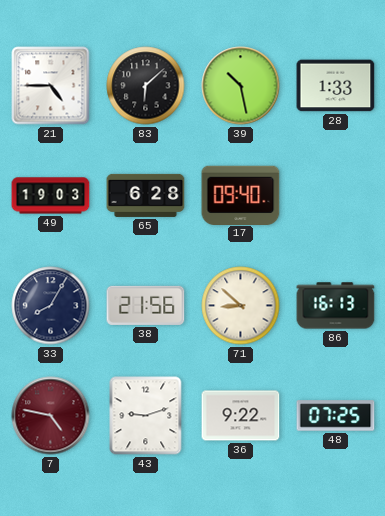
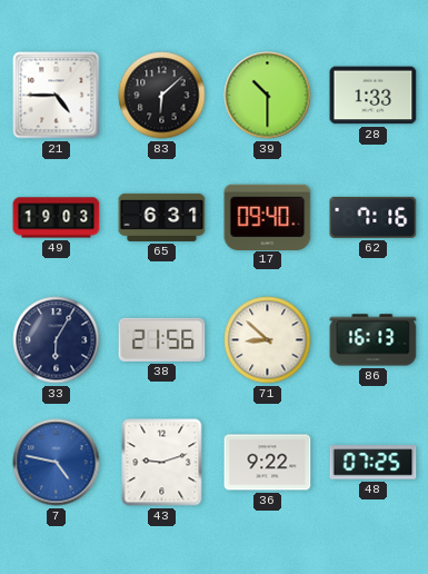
39: 10:28 -> 10:30
65: 6:28 -> 6:31
62: none -> 7:16
33: 8:05 -> 6:05
7 dial: burgundy -> blue
